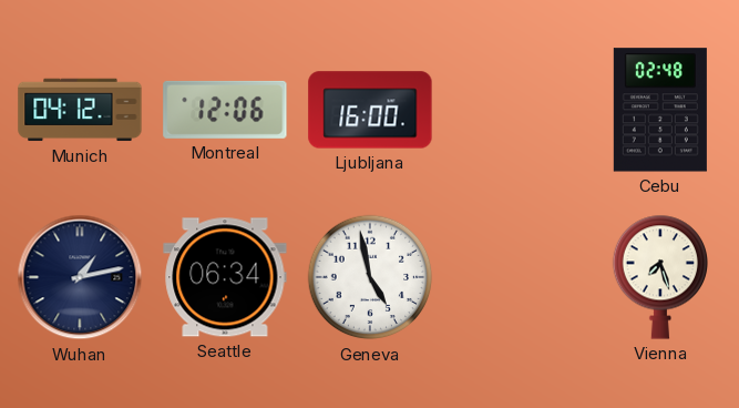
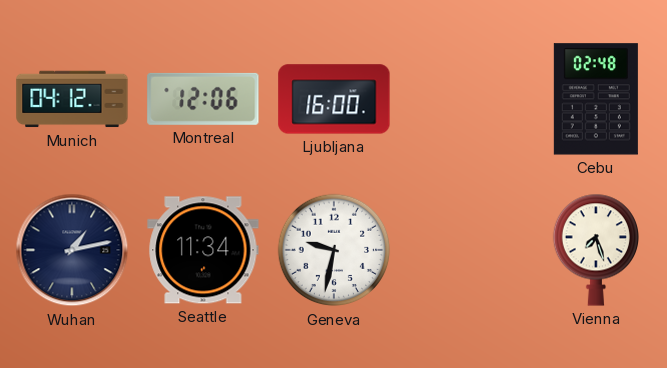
Seattle: 06:34 -> 11:34
Geneva: 4:58 -> 9:32
